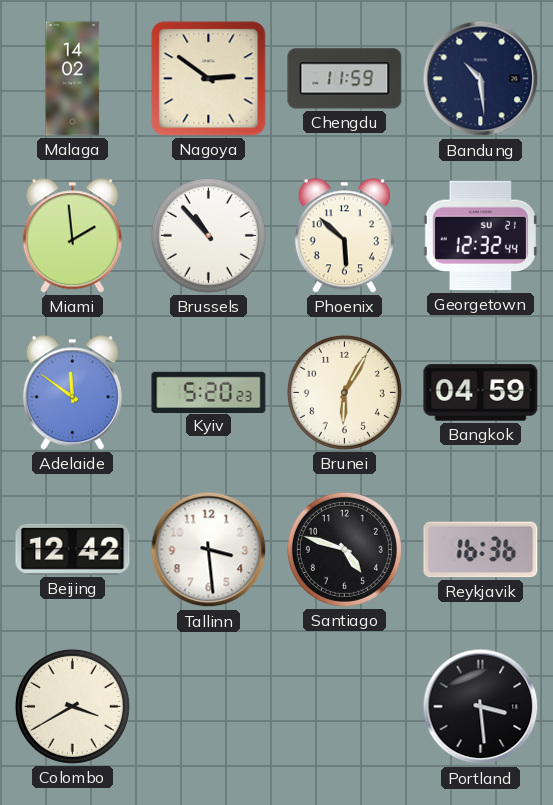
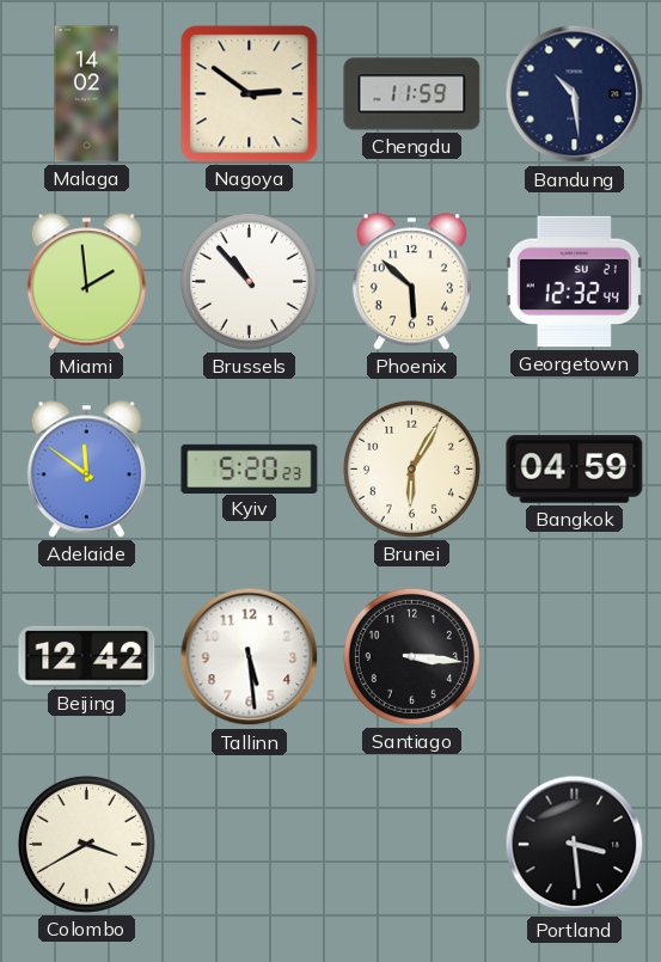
Tallinn: 3:29 -> 5:29
Santiago: 4:48 -> 3:16
Reykjavik: 16:36 -> none
